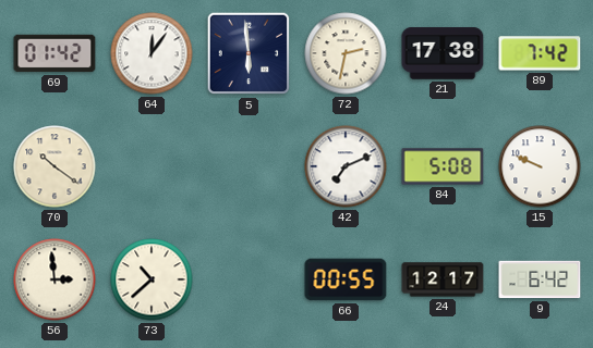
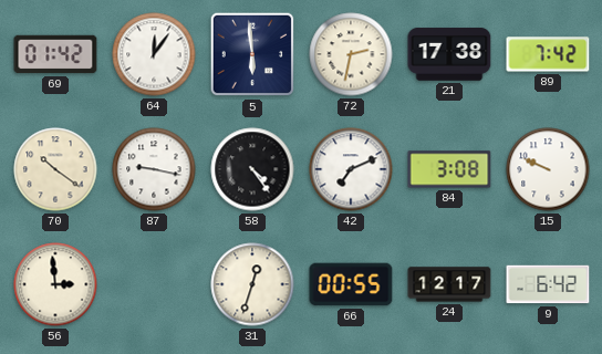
87: none -> 9:17
58: none -> 4:24
84: 5:08 -> 3:08
73: 10:38 -> none
31: none -> 12:33
